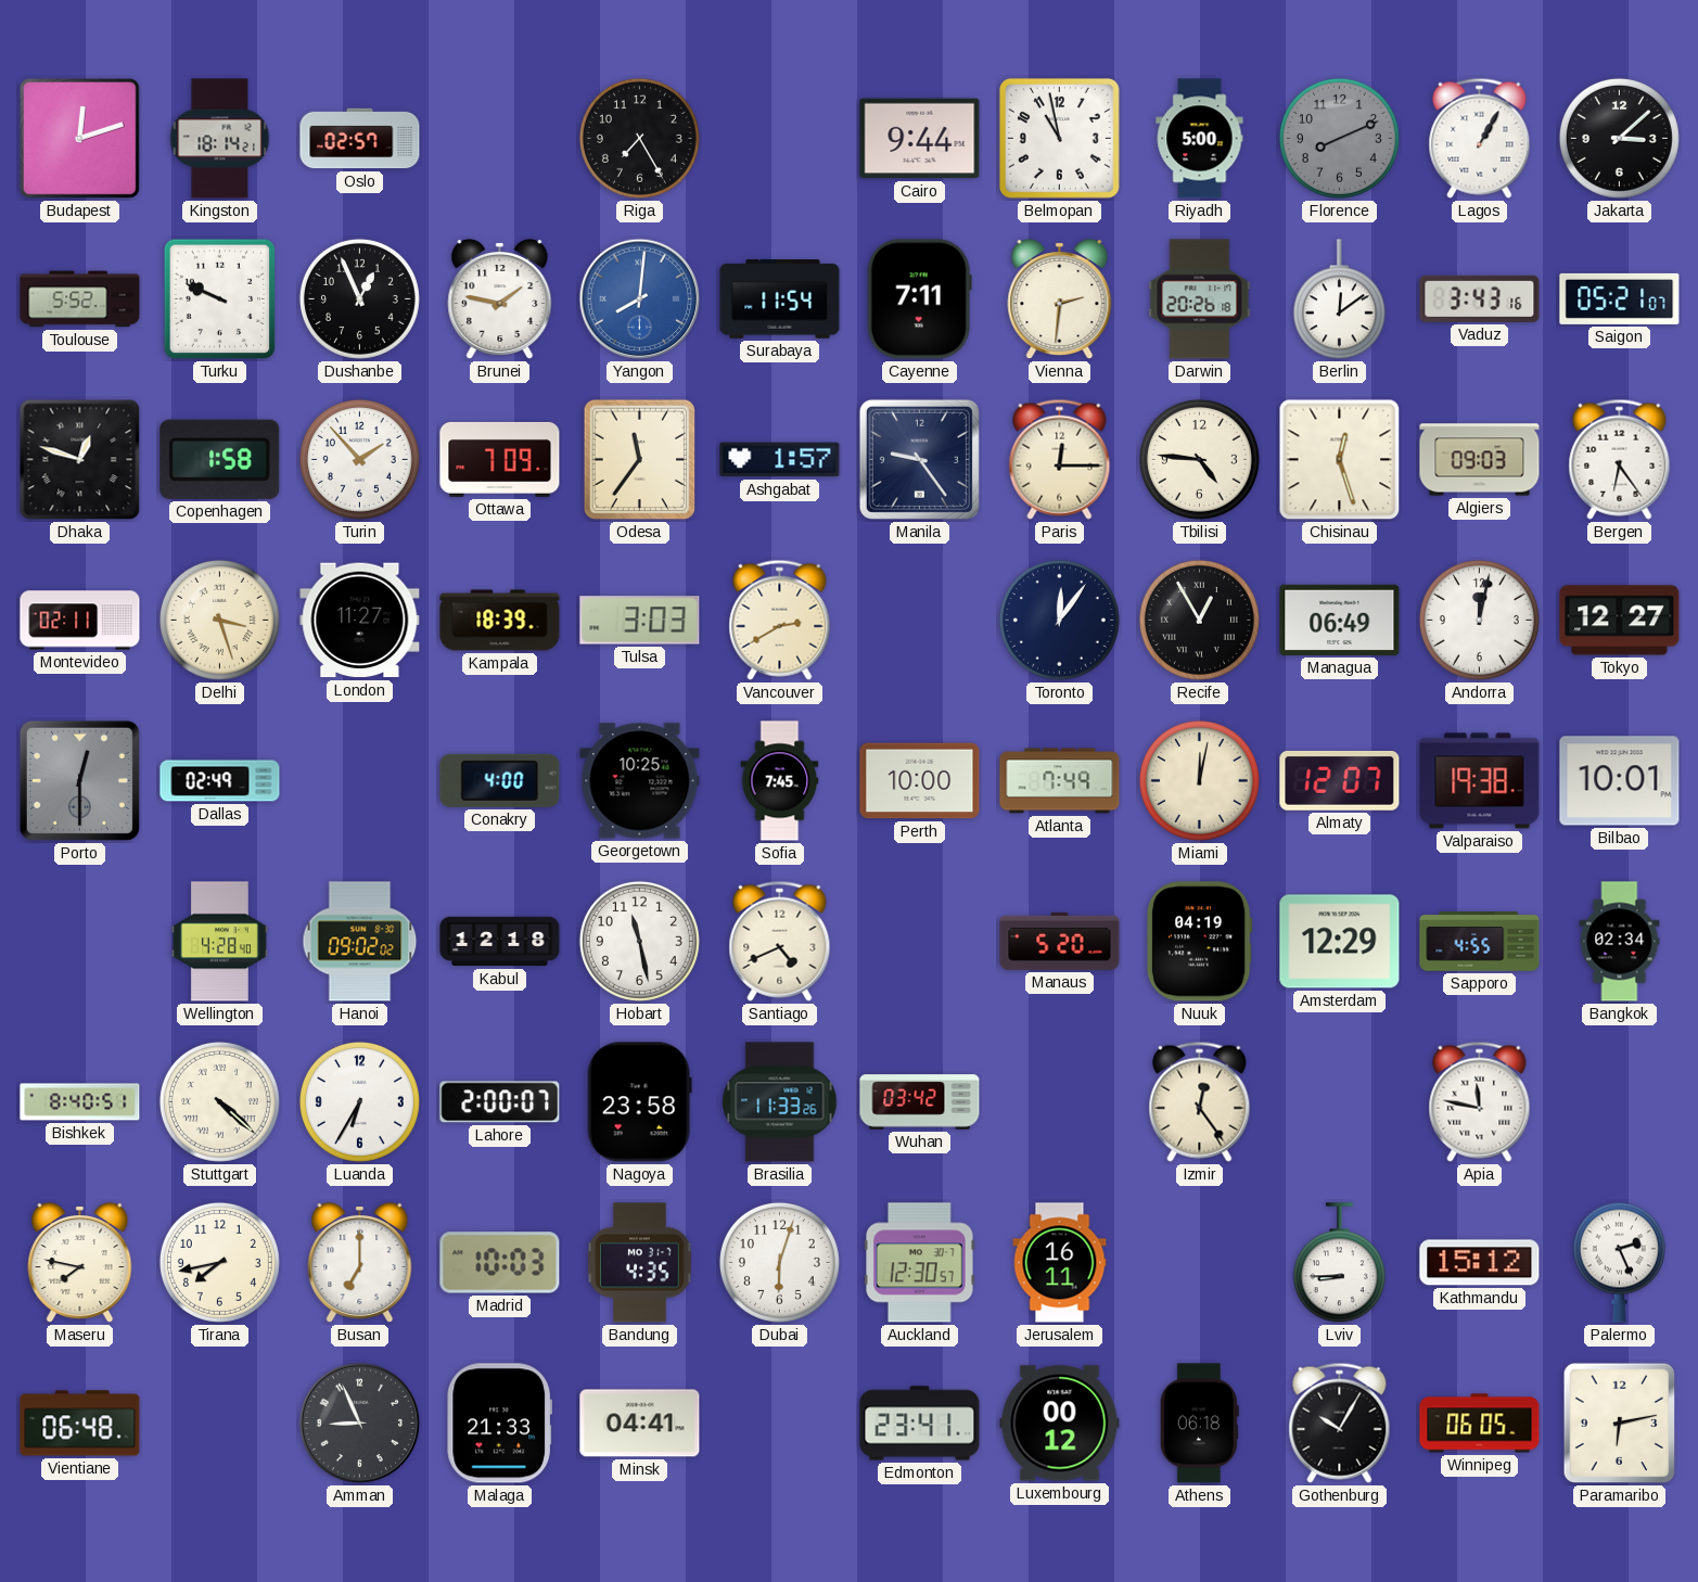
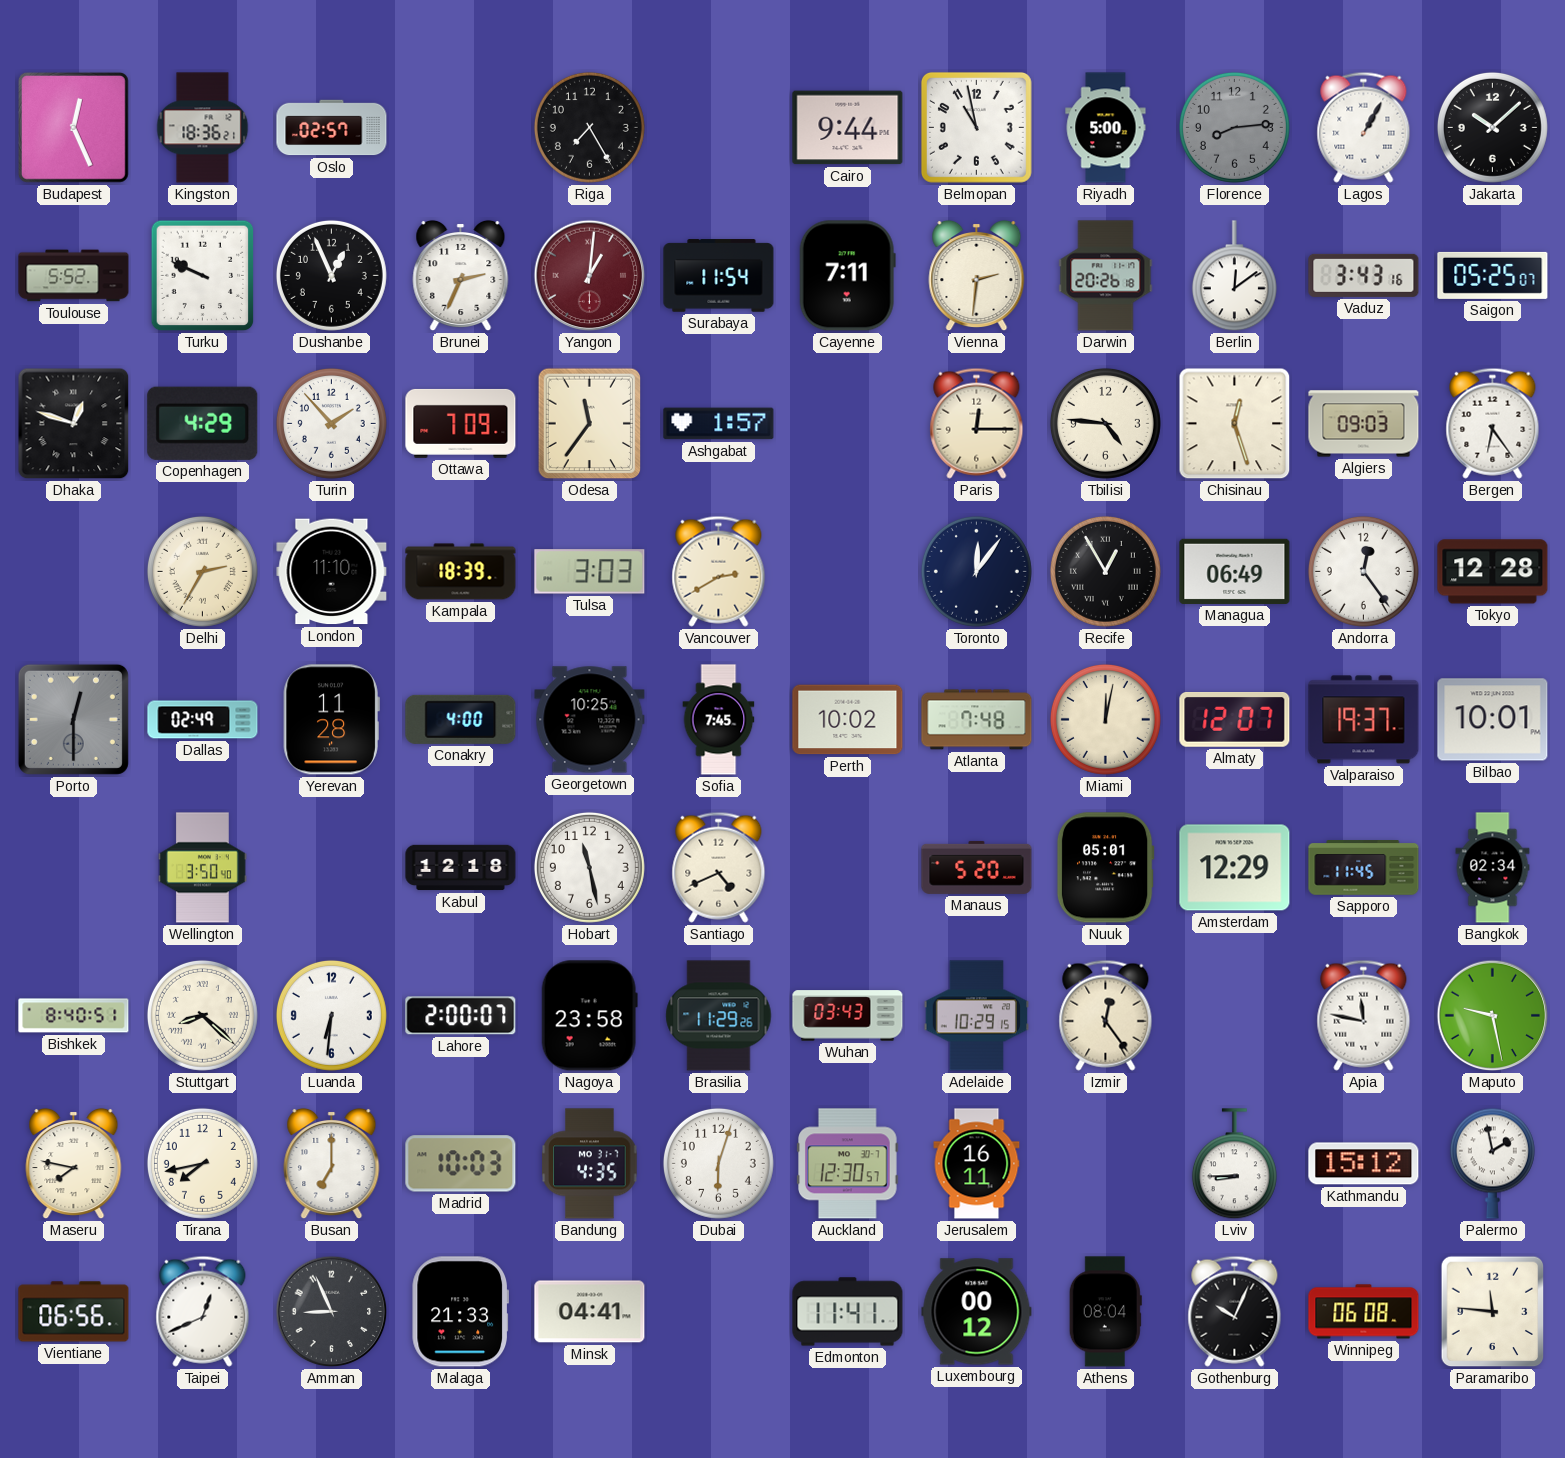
Budapest: 12:12 -> 12:26
Kingston: 18:14 -> 18:36
Florence: 8:11 -> 8:14
Jakarta: 3:08 -> 10:08
Brunei: 1:47 -> 2:34
Yangon: 8:01 -> 1:01
Yangon dial: blue -> burgundy
Saigon: 05:21 -> 05:25
Copenhagen: 1:58 -> 4:29
Manila: 9:24 -> none
Montevideo: 02:11 -> none
Delhi: 3:27 -> 2:35
London: 11:27 -> 11:10
Andorra: 12:02 -> 12:24
Tokyo: 12:27 -> 12:28
Yerevan: none -> 11:28
Perth: 10:00 -> 10:02
Atlanta: 7:49 -> 7:48
Valparaiso: 19:38 -> 19:37
Wellington: 4:28 -> 3:50
Hanoi: 09:02 -> none
Nuuk: 04:19 -> 05:01
Sapporo: 4:55 -> 11:45
Stuttgart: 4:22 -> 8:22
Luanda: 6:35 -> 6:31
Brasilia: 11:33 -> 11:29
Wuhan: 03:42 -> 03:43
Adelaide: none -> 10:29
Maputo: none -> 9:28
Palermo: 2:26 -> 1:58
Vientiane: 06:48 -> 06:56
Taipei: none -> 12:41
Edmonton: 23:41 -> 11:41
Athens: 06:18 -> 08:04
Gothenburg: 10:05 -> 10:04
Winnipeg: 06:05 -> 06:08
Paramaribo: 6:13 -> 11:46
